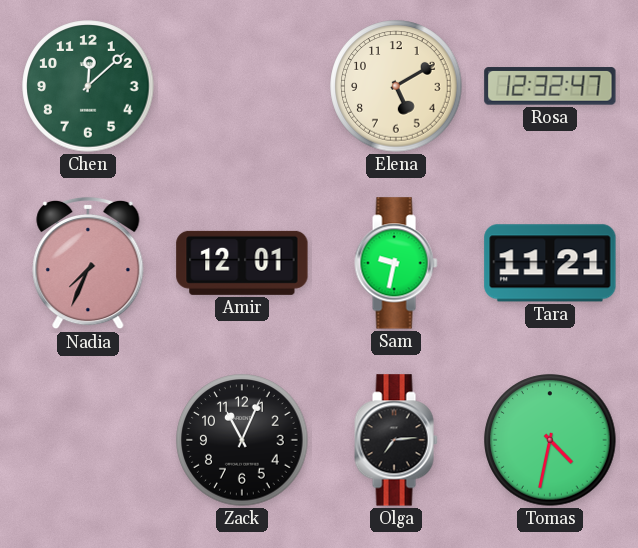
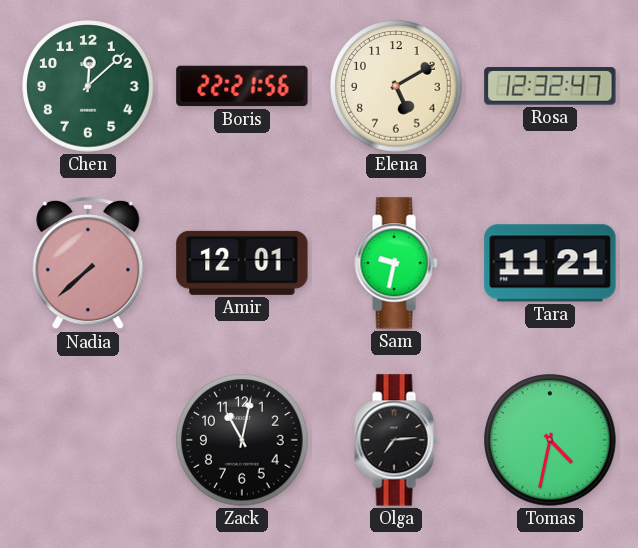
Boris: none -> 22:21
Nadia: 7:34 -> 7:38
Zack: 11:04 -> 11:02
